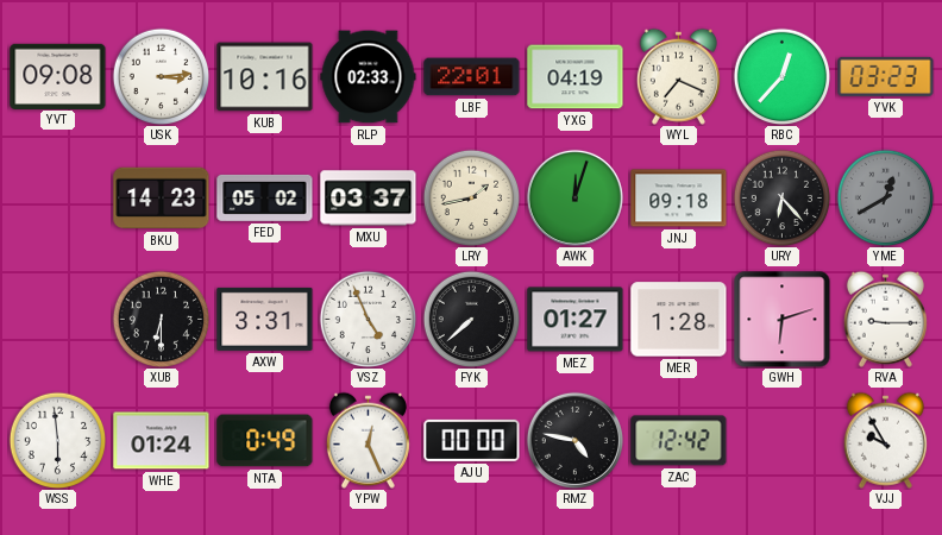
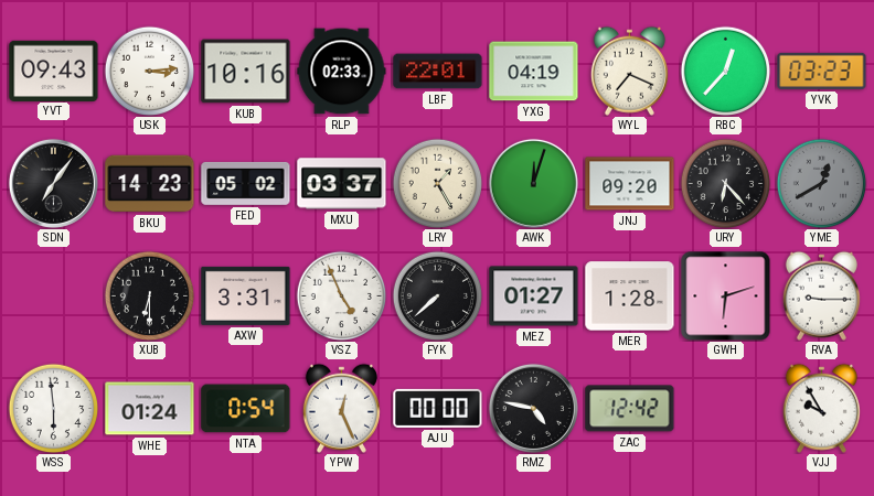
YVT: 09:08 -> 09:43
SDN: none -> 7:06
LRY: 1:43 -> 1:25
JNJ: 09:18 -> 09:20
NTA: 0:49 -> 0:54
